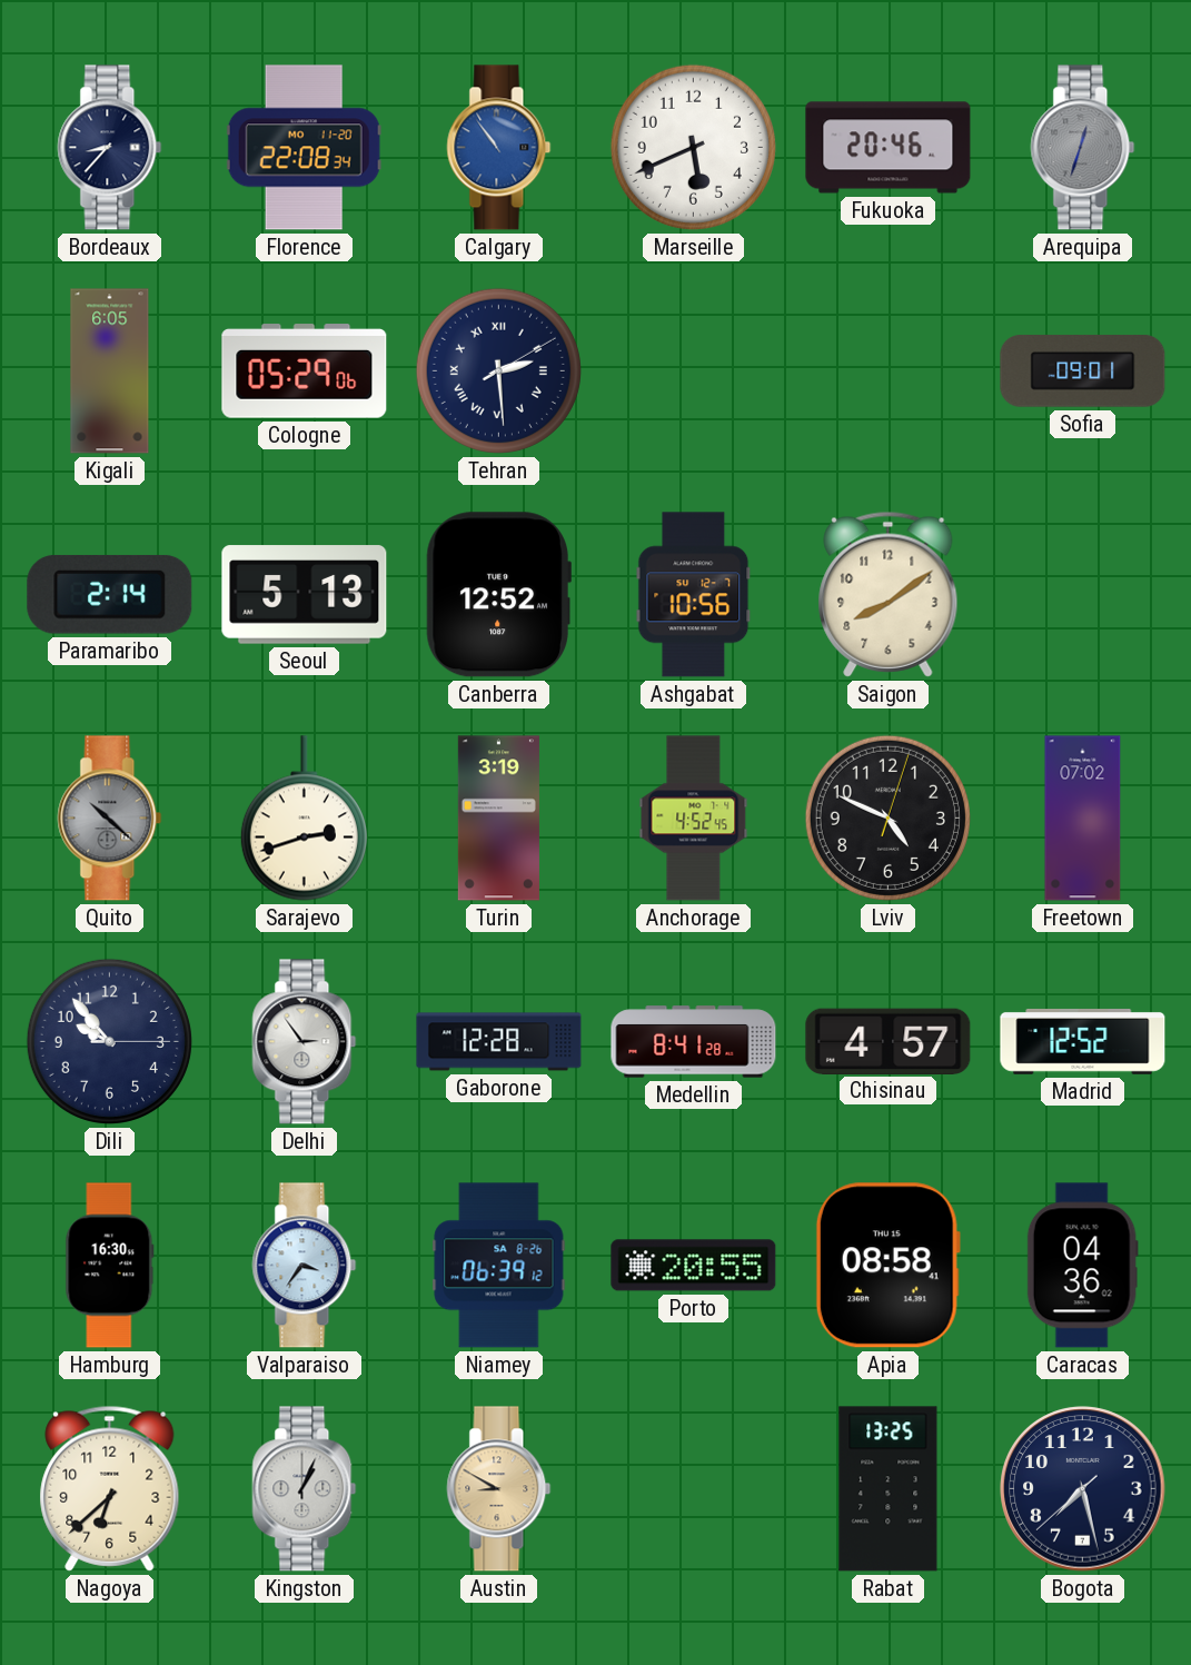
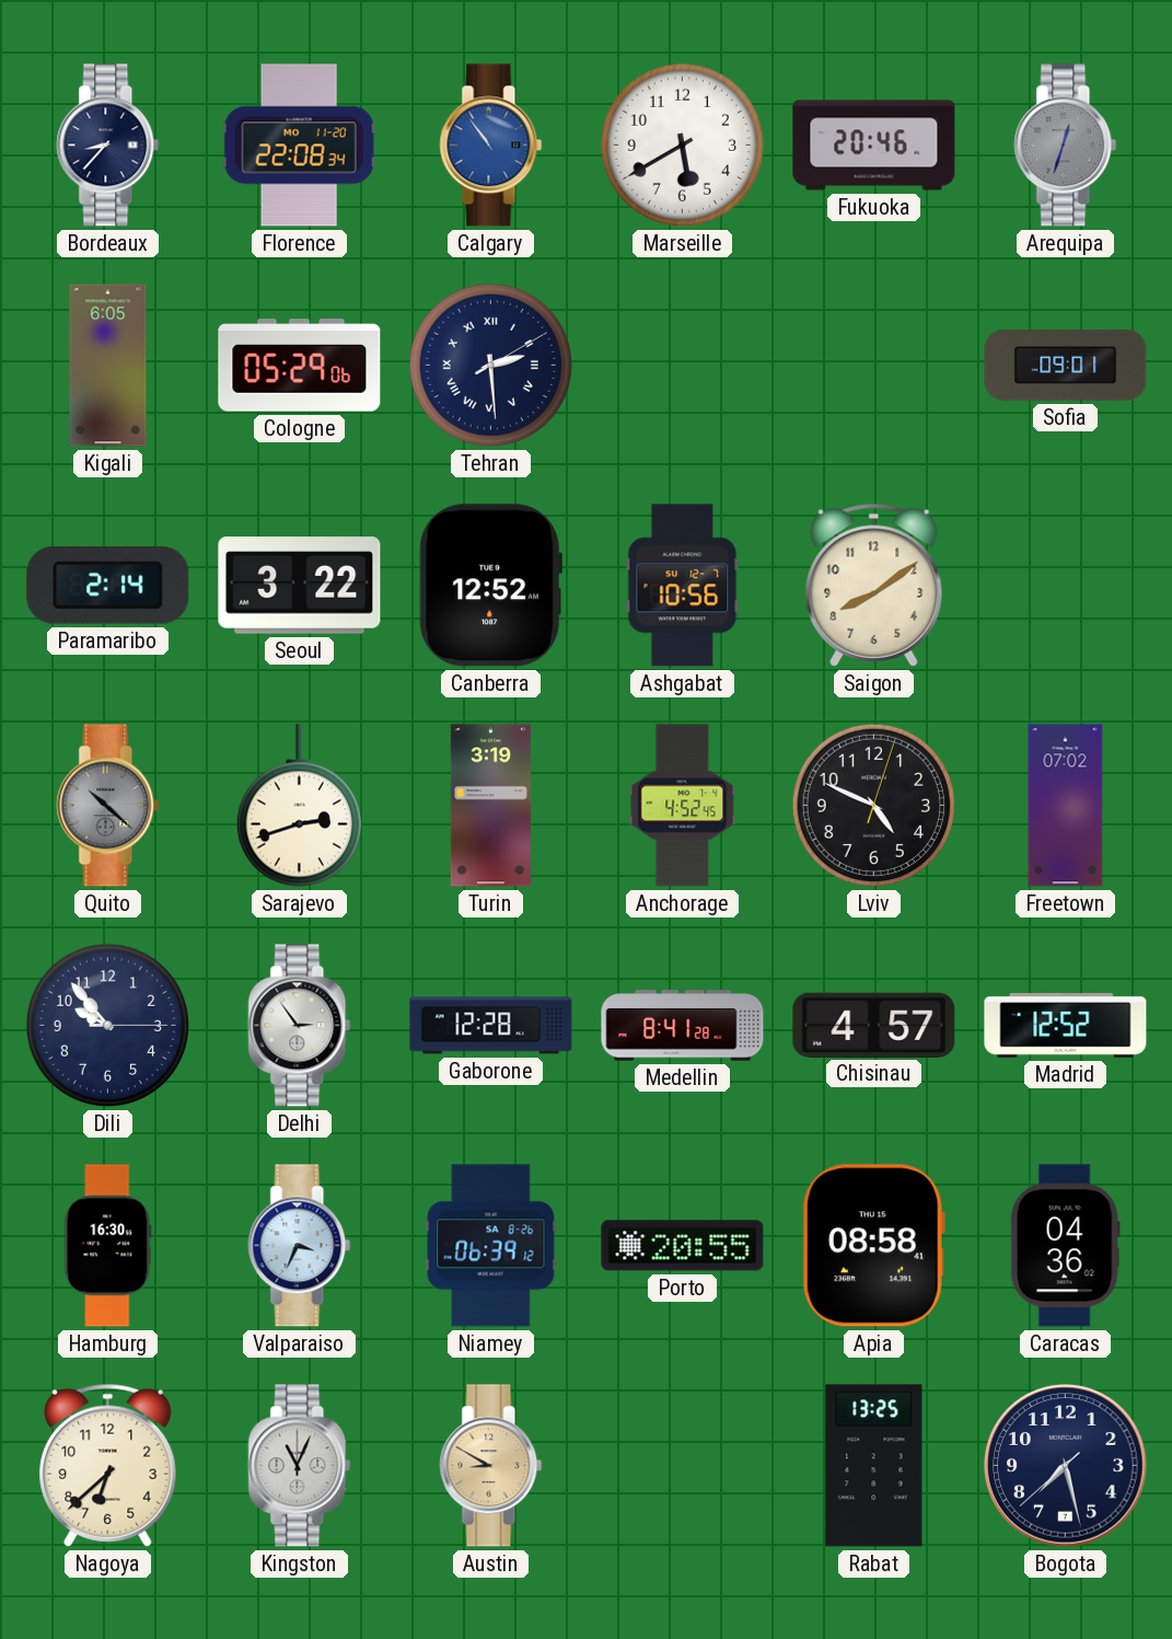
Marseille: 5:41 -> 5:40
Seoul: 5:13 -> 3:22
Valparaiso: 3:36 -> 3:34
Kingston: 1:04 -> 11:04
